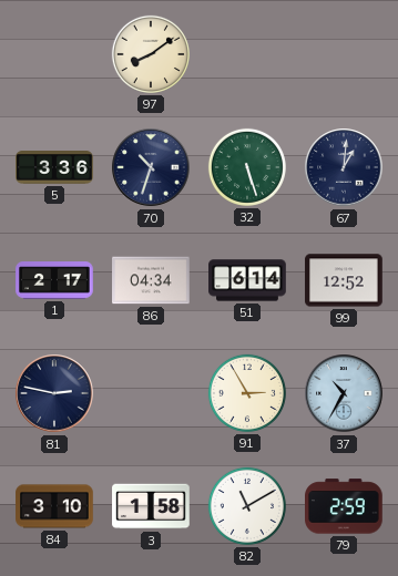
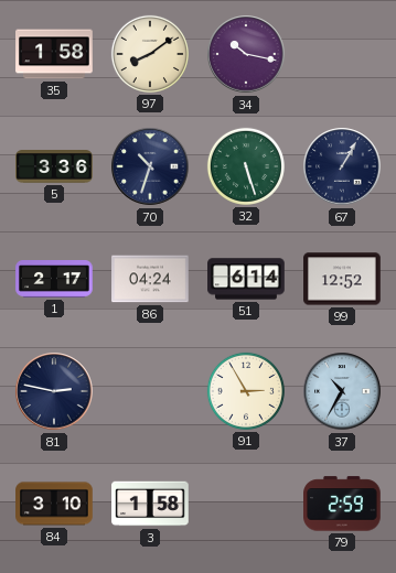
35: none -> 1:58
34: none -> 10:17
67: 1:01 -> 1:05
86: 04:34 -> 04:24
82: 11:10 -> none
